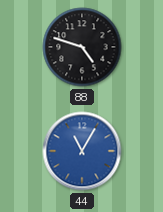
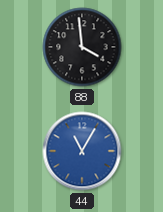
88: 4:48 -> 3:59
